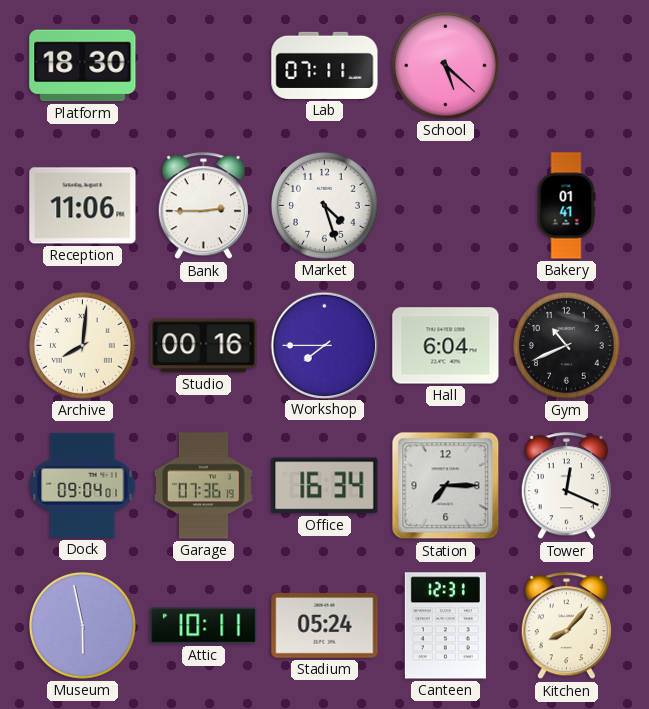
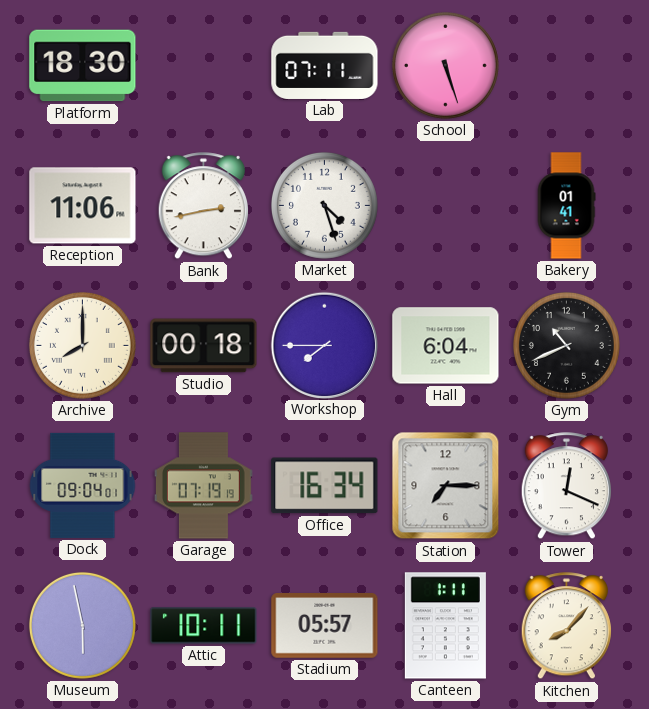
School: 5:22 -> 5:27
Bank: 2:45 -> 2:43
Archive: 8:01 -> 8:00
Studio: 00:16 -> 00:18
Garage: 07:36 -> 07:19
Stadium: 05:24 -> 05:57
Canteen: 12:31 -> 1:11
